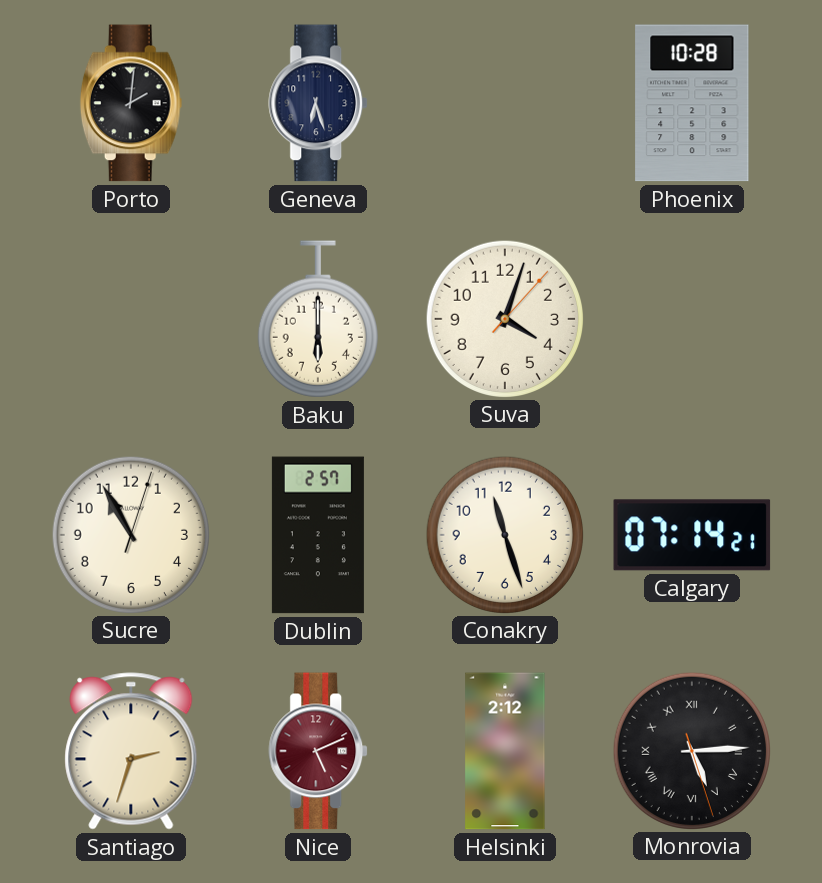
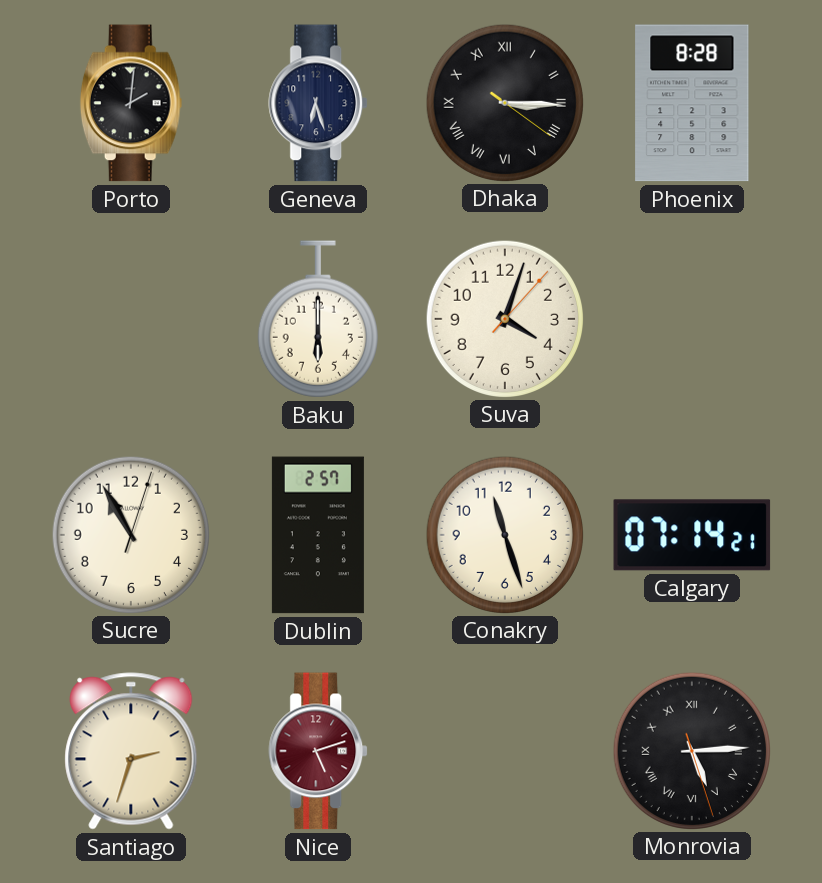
Dhaka: none -> 3:15
Phoenix: 10:28 -> 8:28
Nice: 5:11 -> 5:12
Helsinki: 2:12 -> none
